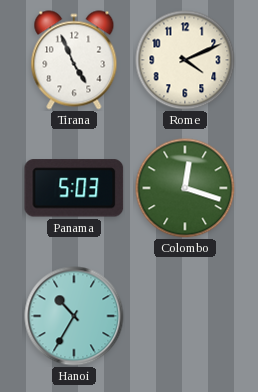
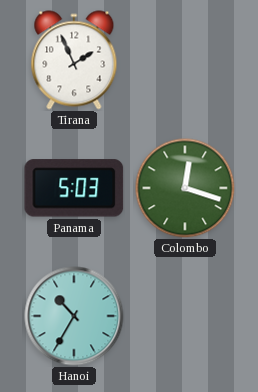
Tirana: 4:56 -> 1:56
Rome: 4:11 -> none
